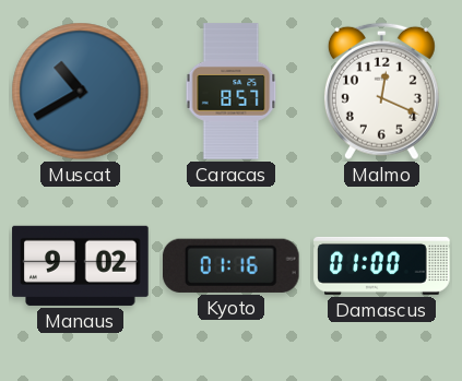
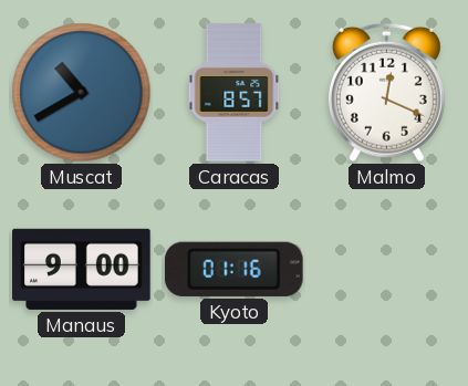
Manaus: 9:02 -> 9:00
Damascus: 01:00 -> none
